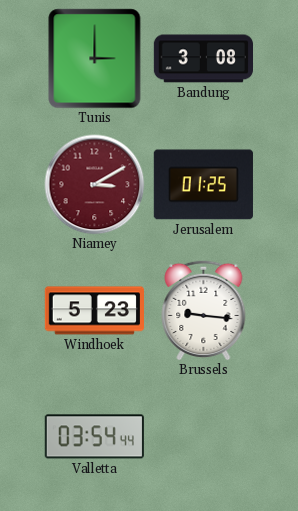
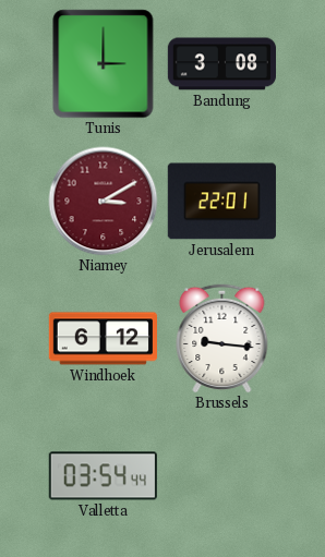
Jerusalem: 01:25 -> 22:01
Windhoek: 5:23 -> 6:12
